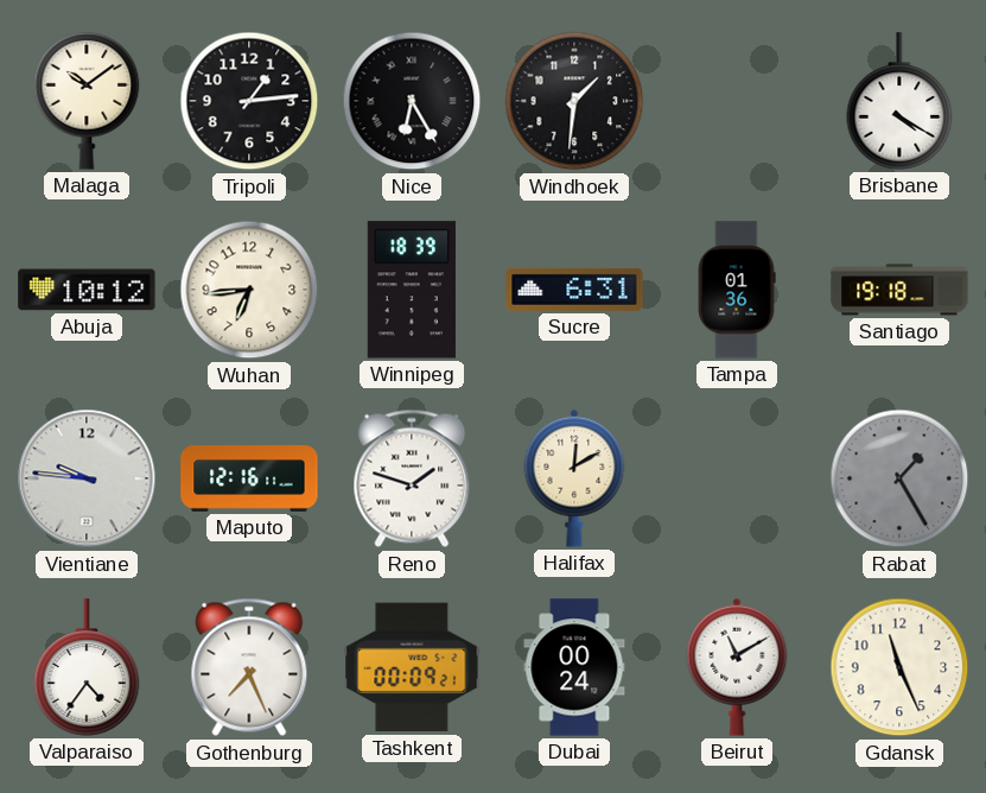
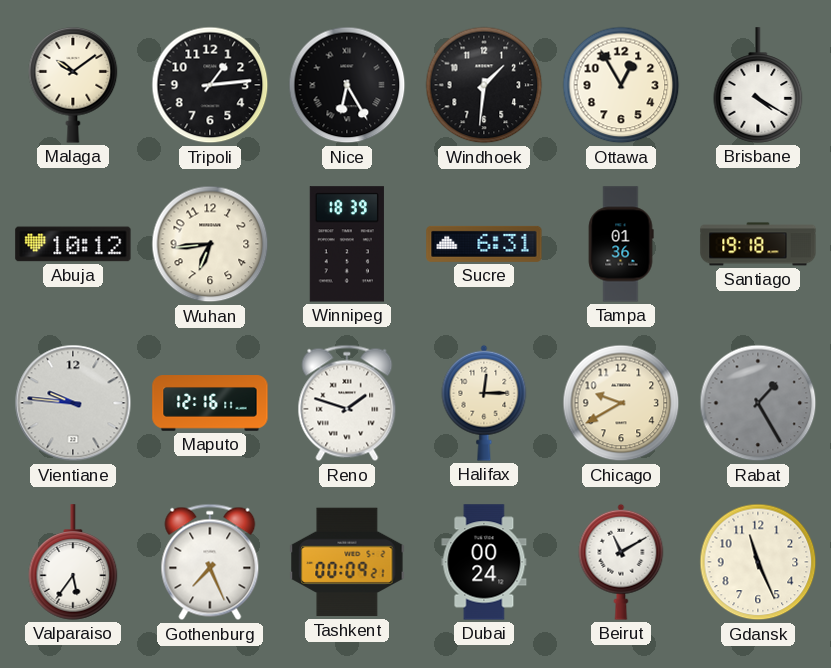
Ottawa: none -> 12:55
Halifax: 12:10 -> 12:15
Chicago: none -> 9:40
Valparaiso: 4:36 -> 5:36
